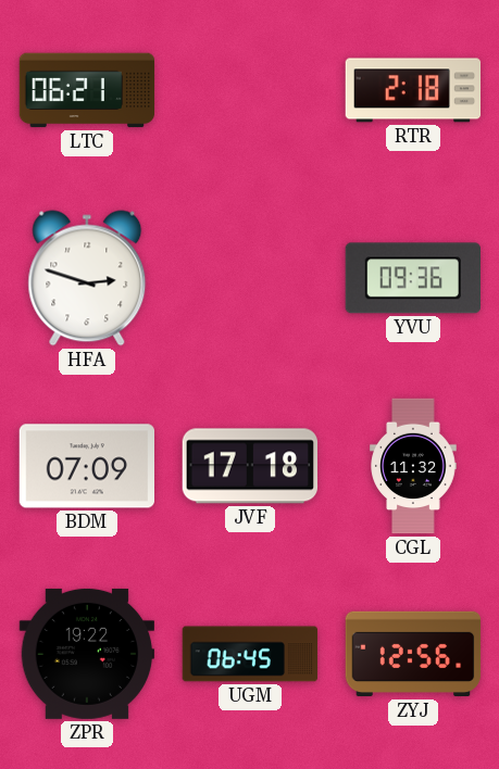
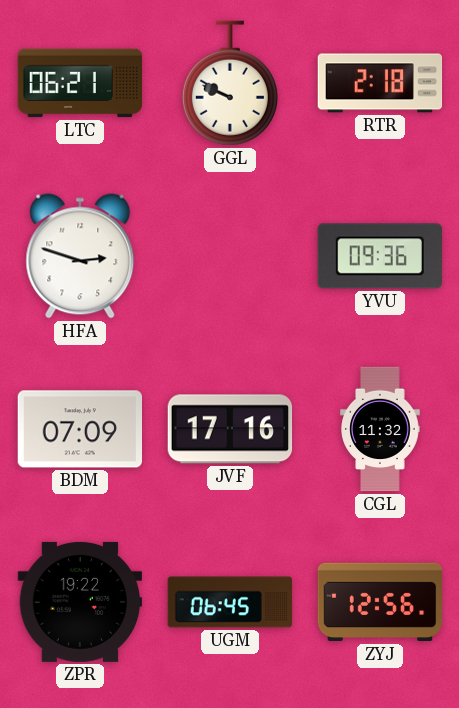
GGL: none -> 9:49
JVF: 17:18 -> 17:16
